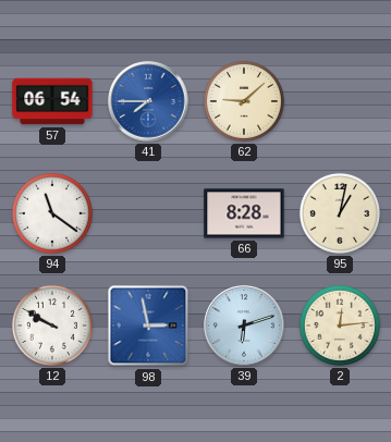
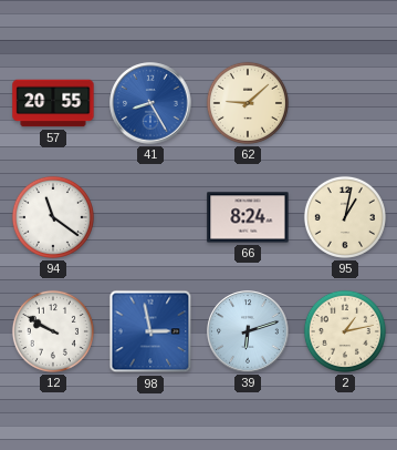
57: 06:54 -> 20:55
41: 7:45 -> 8:25
66: 8:28 -> 8:24
2: 12:14 -> 1:13
